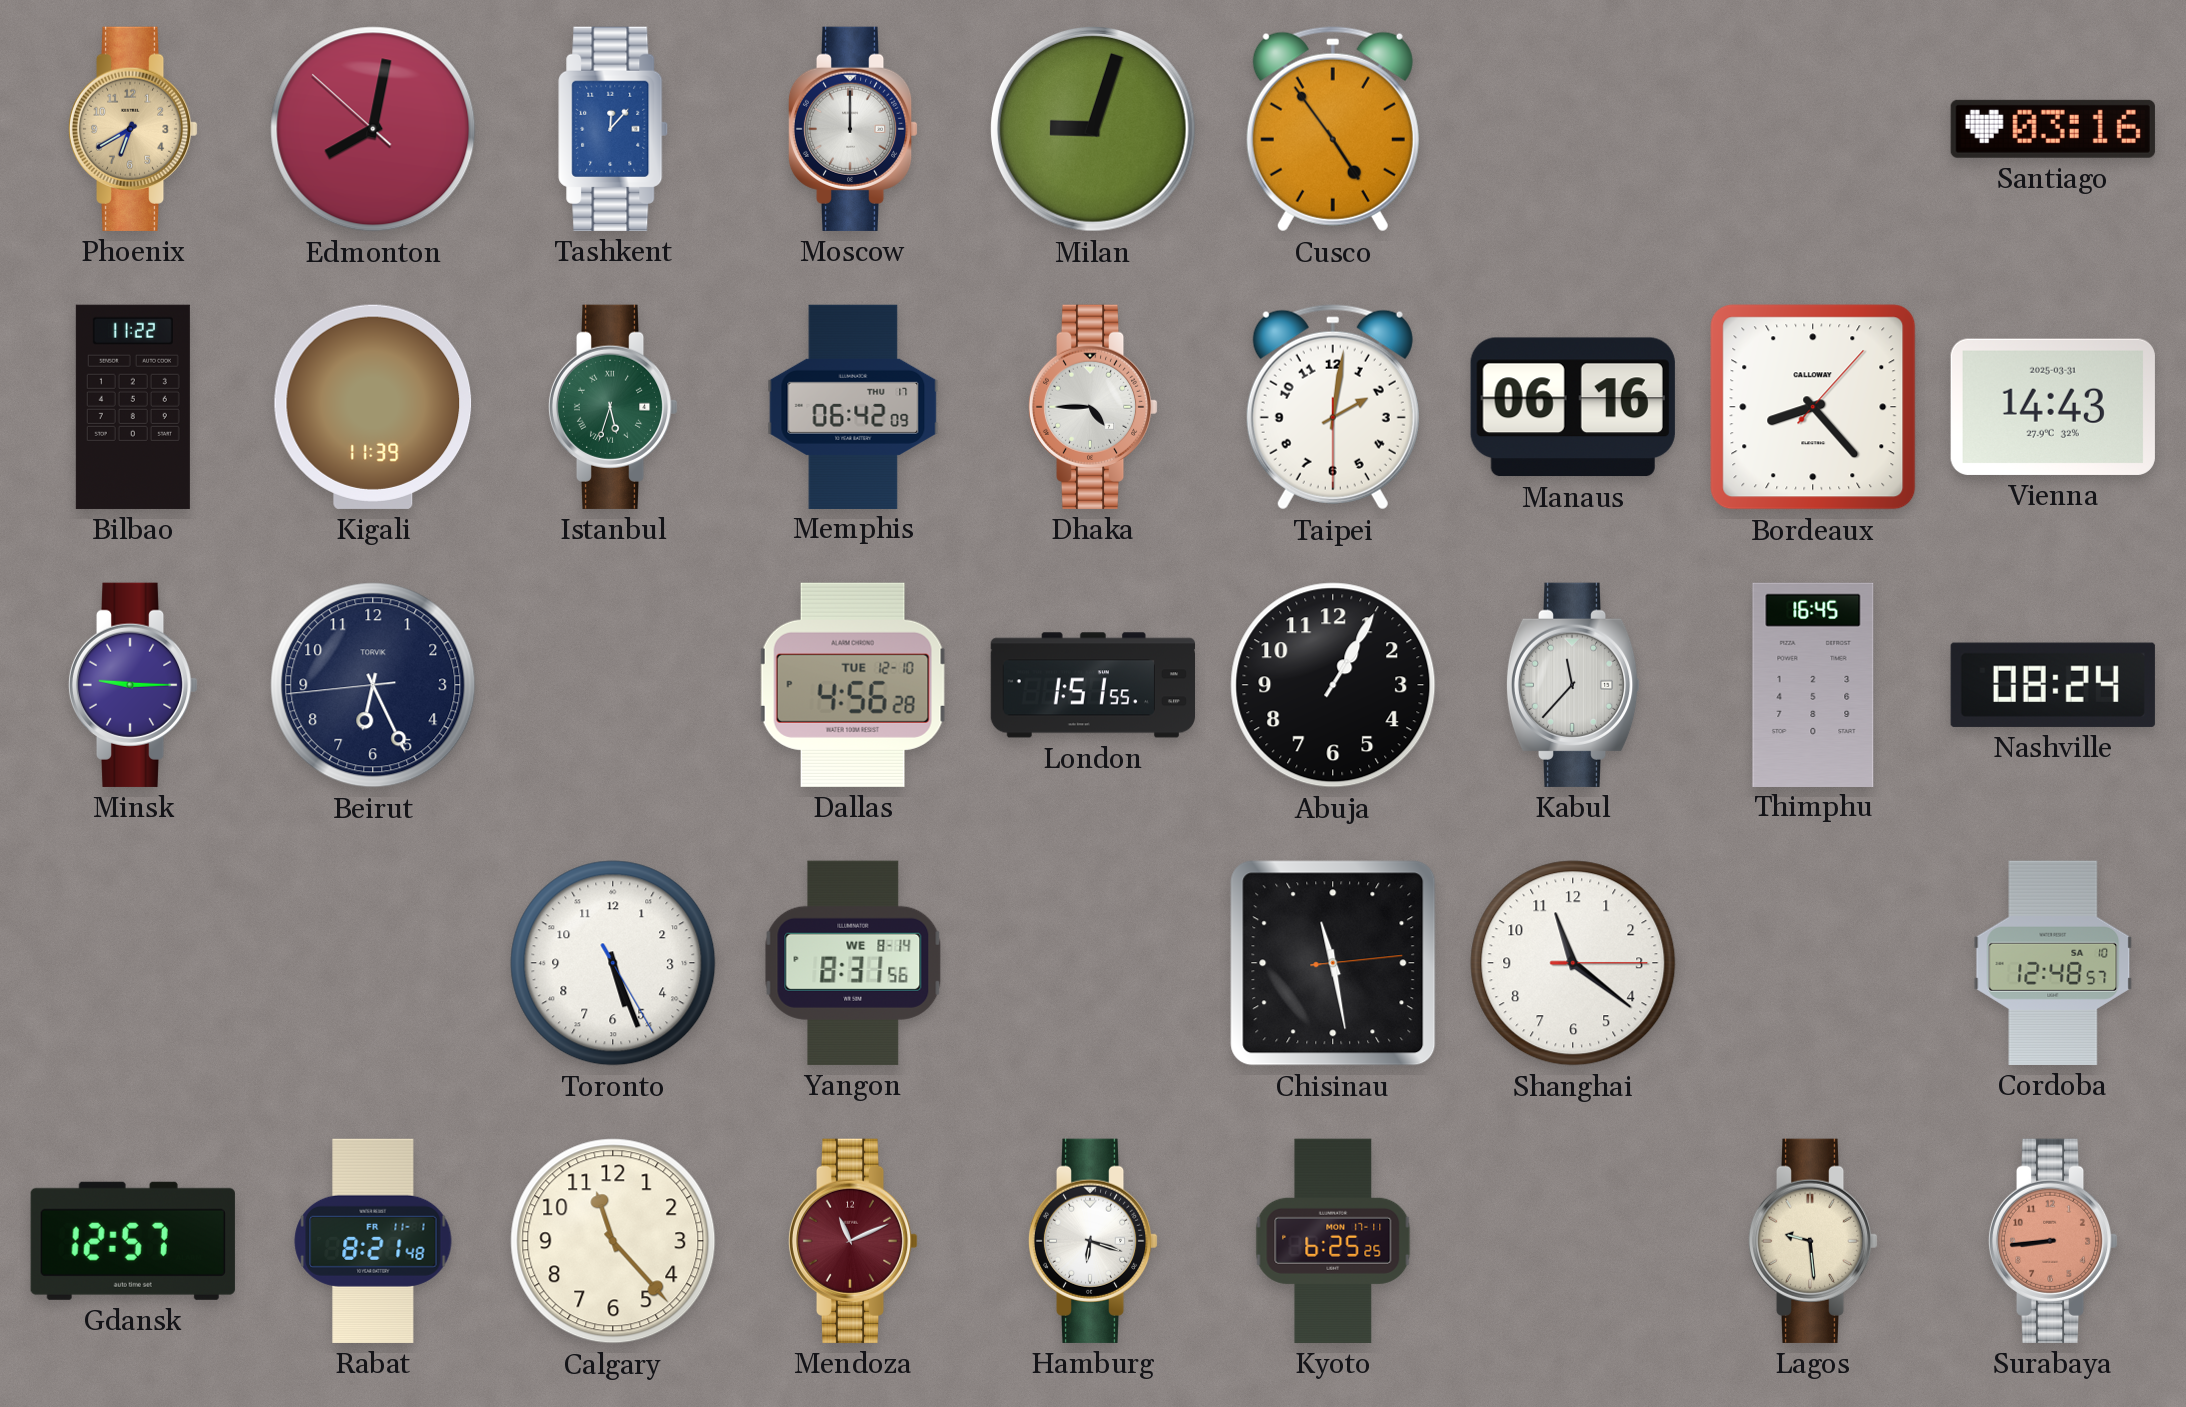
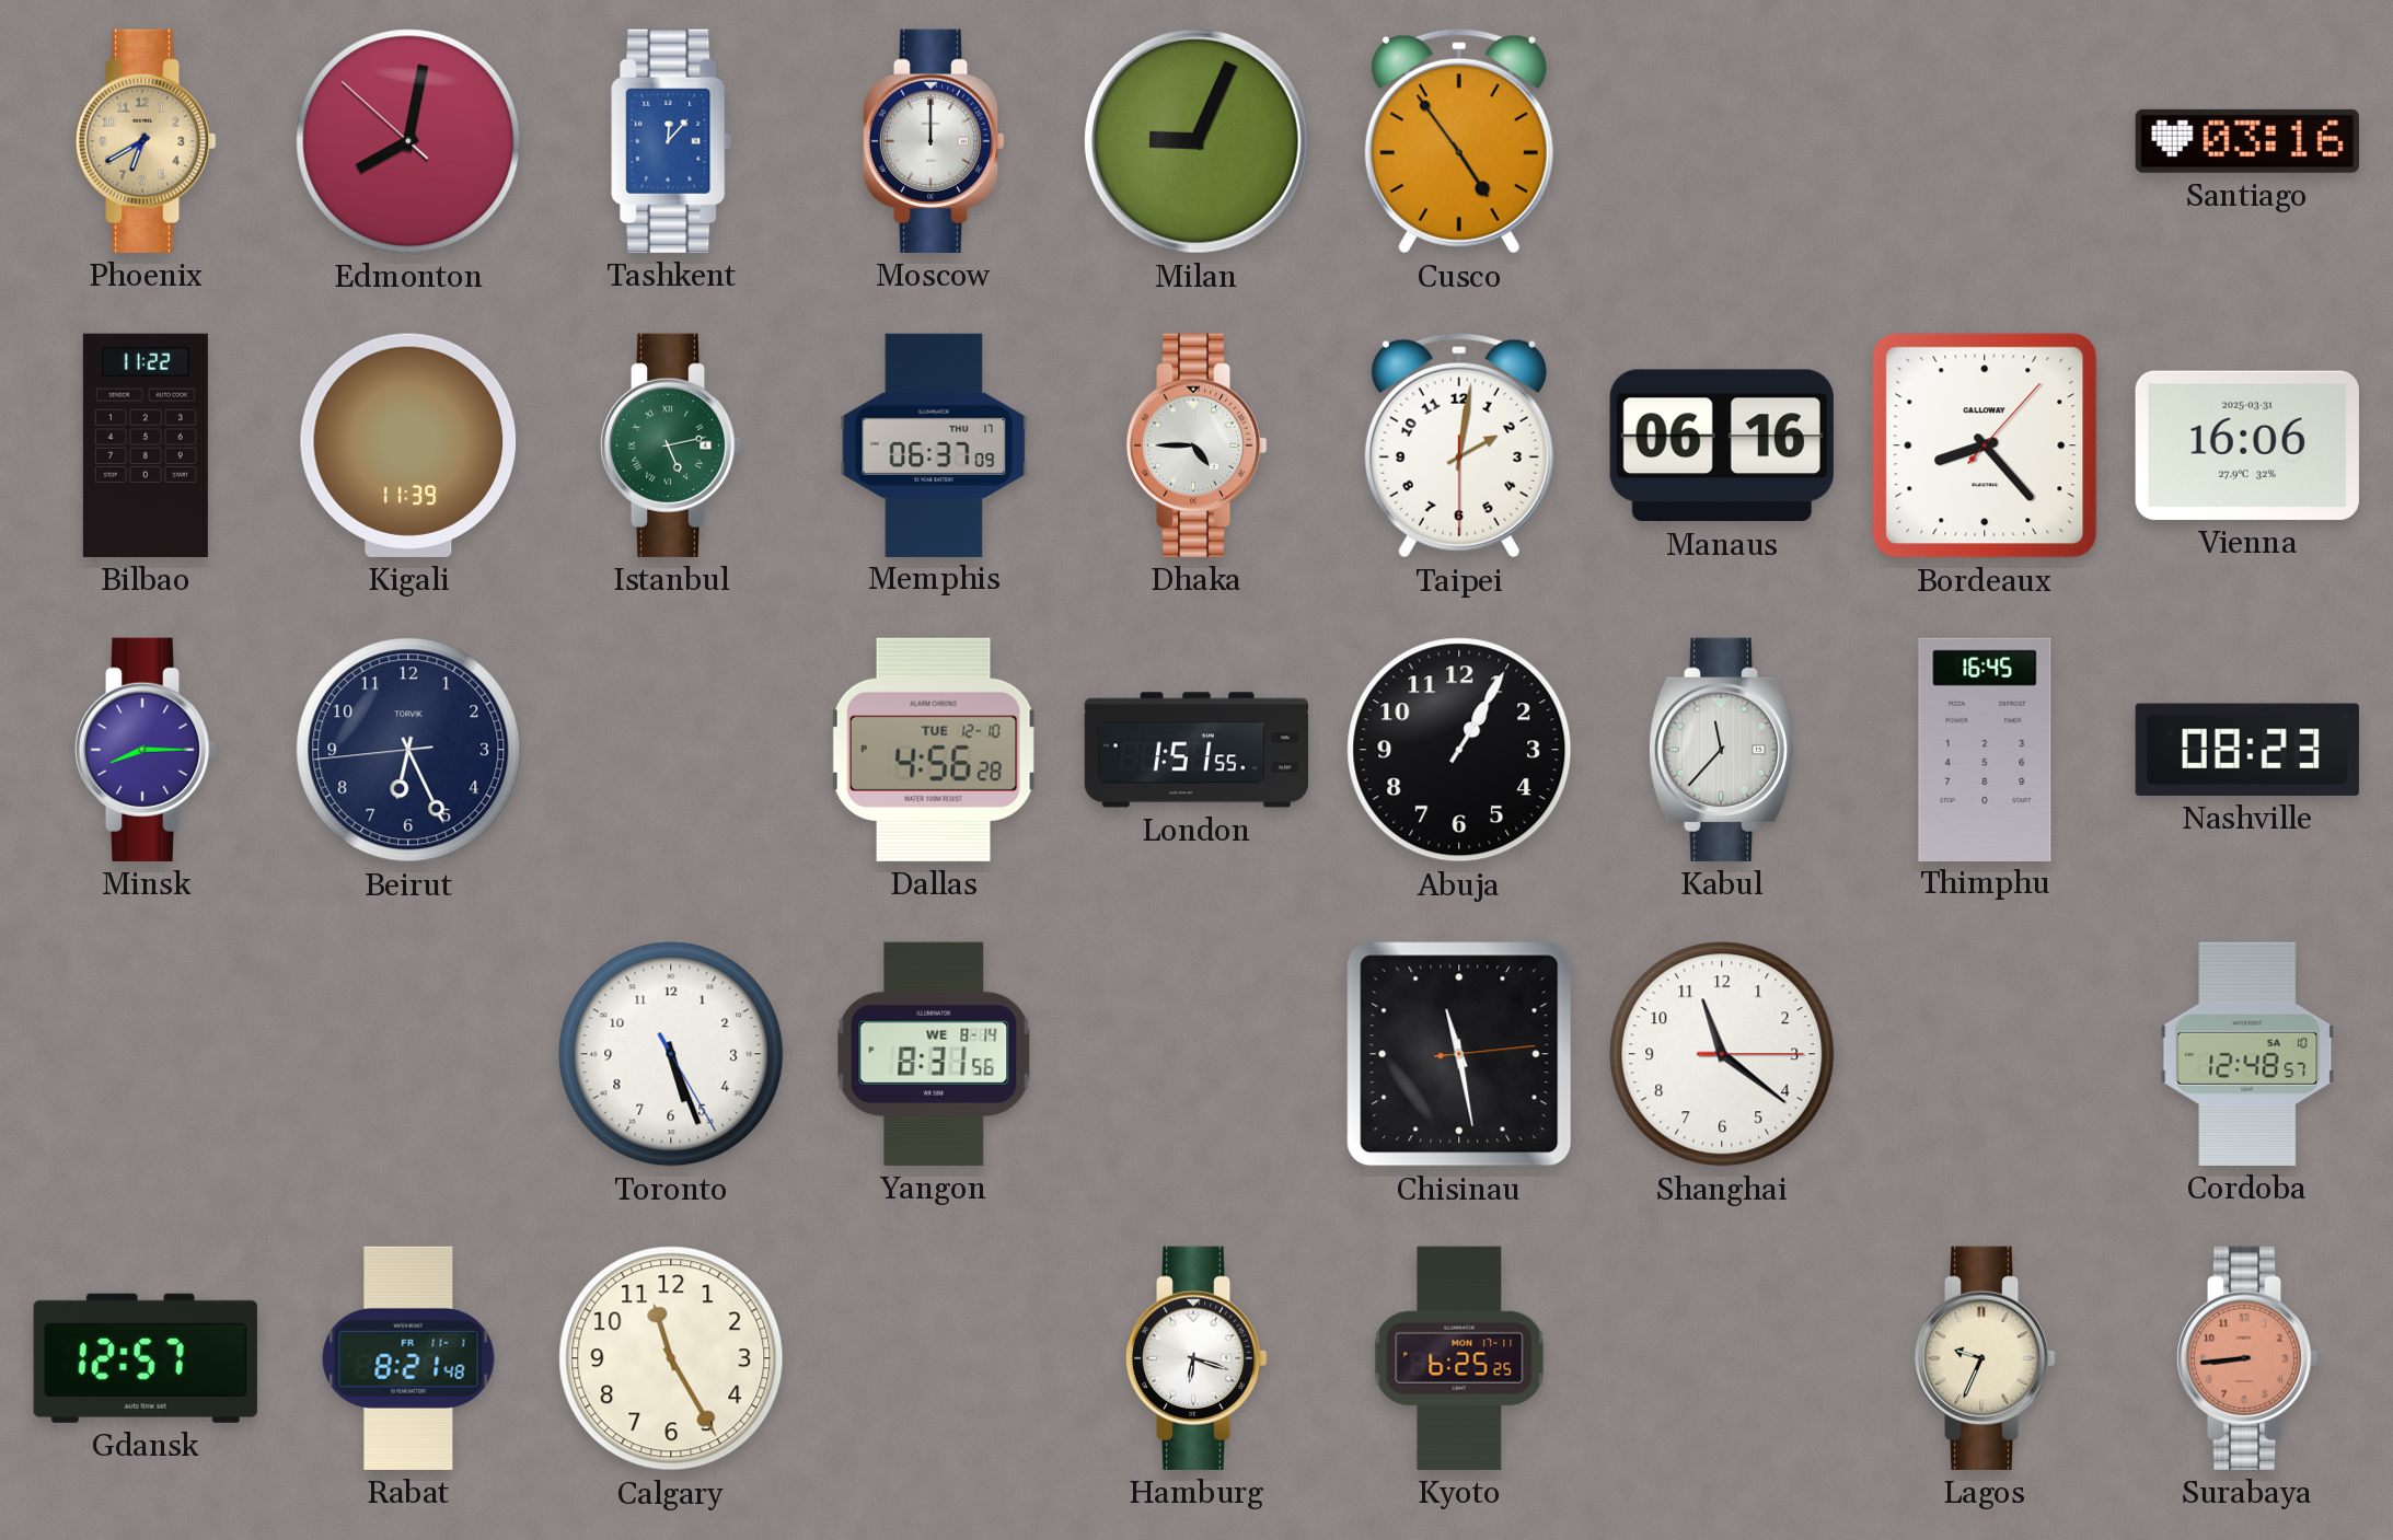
Milan: 9:03 -> 9:04
Istanbul: 5:33 -> 5:13
Memphis: 06:42 -> 06:37
Vienna: 14:43 -> 16:06
Minsk: 9:15 -> 8:15
Nashville: 08:24 -> 08:23
Calgary: 11:23 -> 11:25
Mendoza: 11:11 -> none
Lagos: 9:29 -> 9:34
